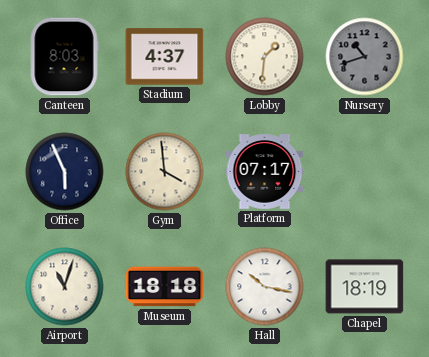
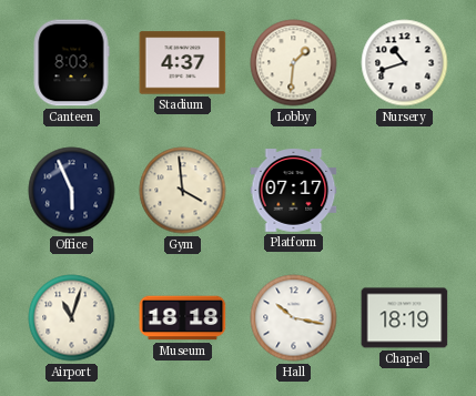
Nursery dial: grey -> white
